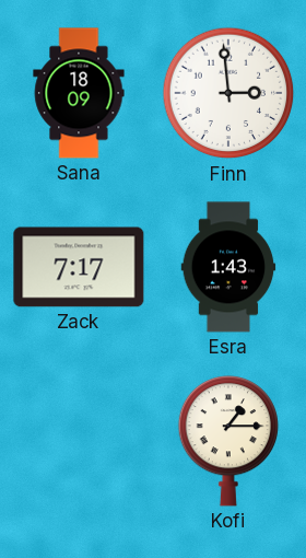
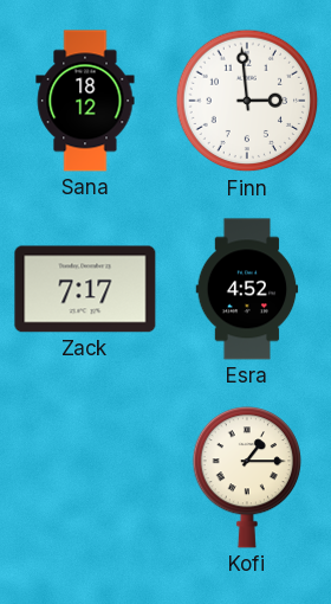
Sana: 18:09 -> 18:12
Esra: 1:43 -> 4:52
